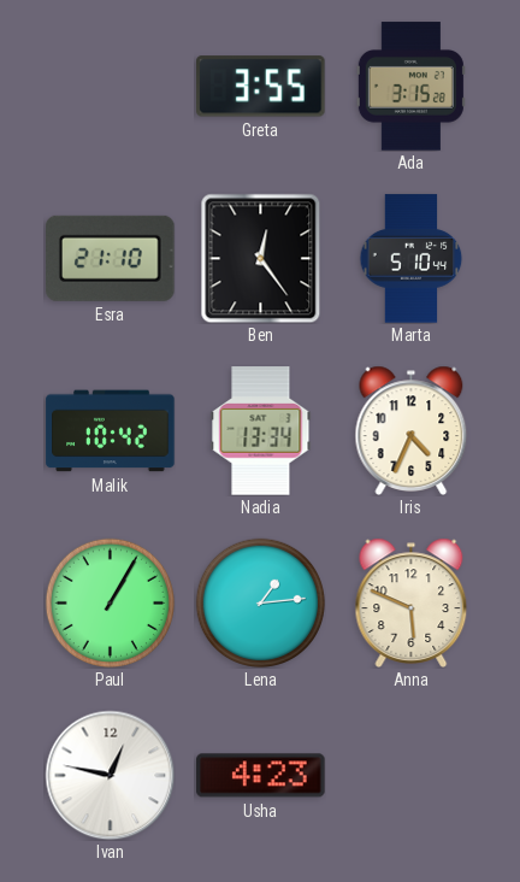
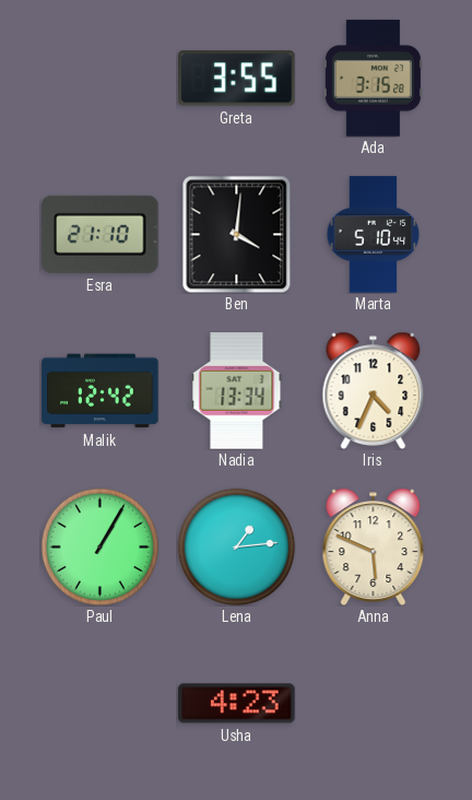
Ben: 12:24 -> 4:01
Malik: 10:42 -> 12:42
Ivan: 12:47 -> none
